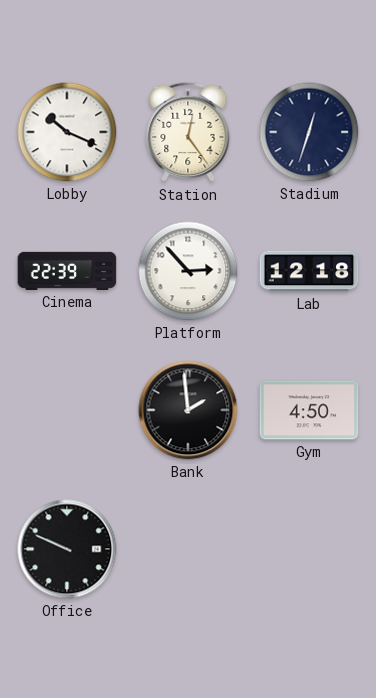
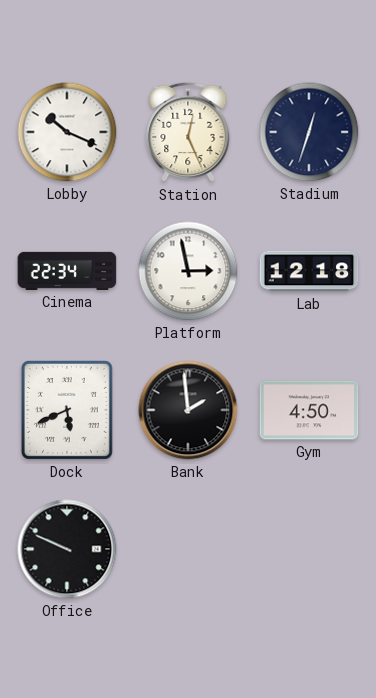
Station: 12:24 -> 12:26
Cinema: 22:39 -> 22:34
Platform: 2:53 -> 2:58
Dock: none -> 5:41
